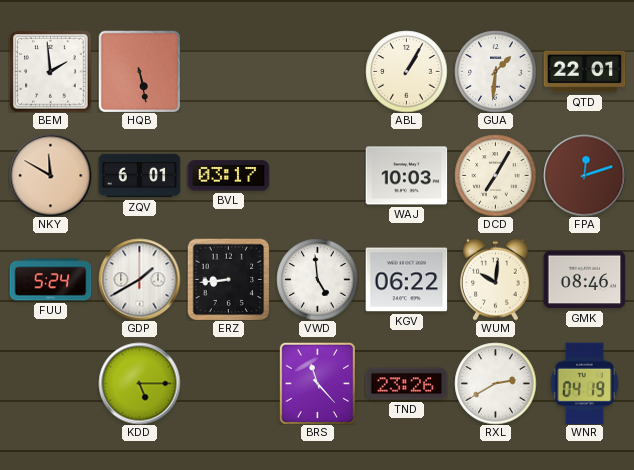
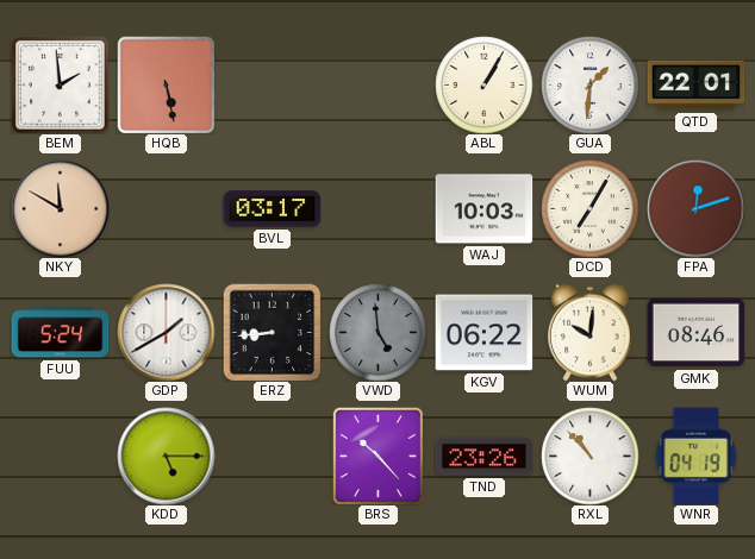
ZQV: 6:01 -> none
VWD dial: white -> grey
BRS: 11:23 -> 10:23
RXL: 2:40 -> 10:53
